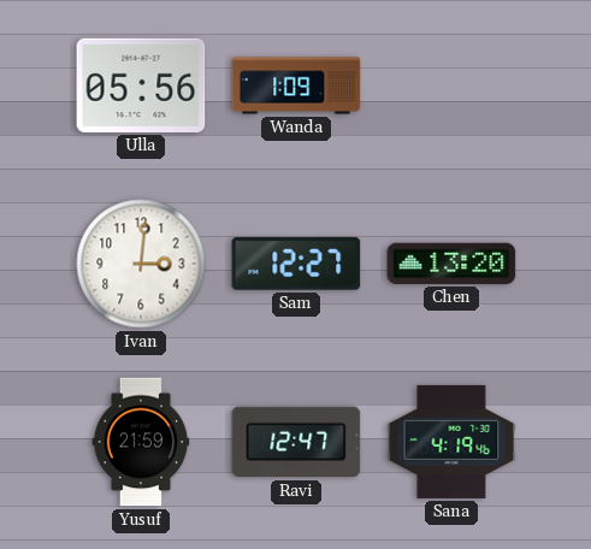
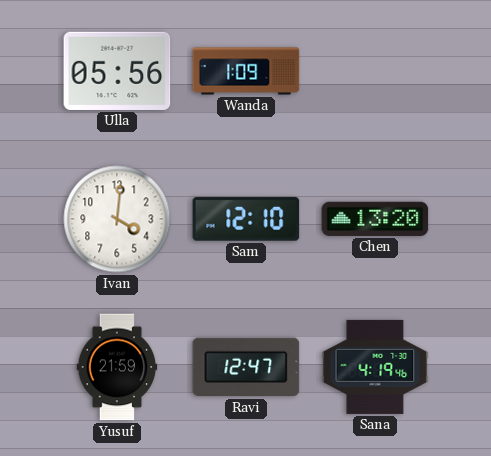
Ivan: 3:01 -> 4:01
Sam: 12:27 -> 12:10
